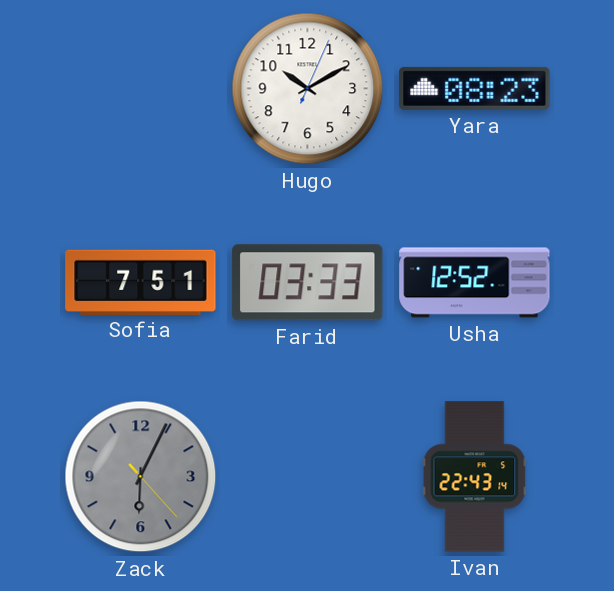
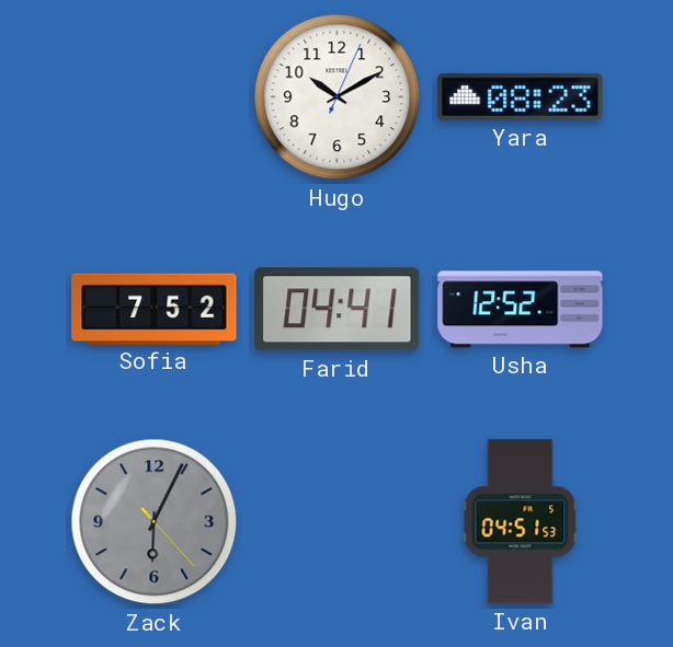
Sofia: 7:51 -> 7:52
Farid: 03:33 -> 04:41
Ivan: 22:43 -> 04:51
